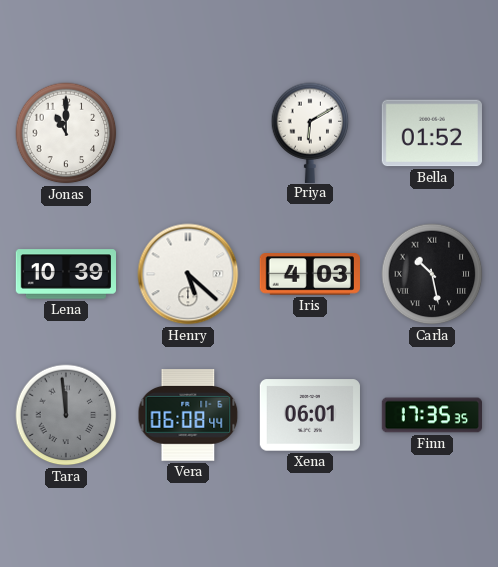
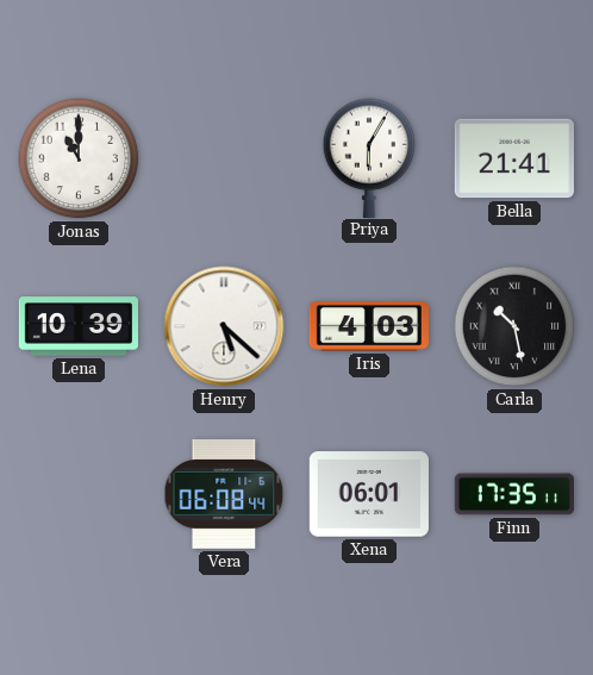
Priya: 6:10 -> 6:05
Bella: 01:52 -> 21:41
Tara: 11:59 -> none
Finn: 17:35:35 -> 17:35:11
